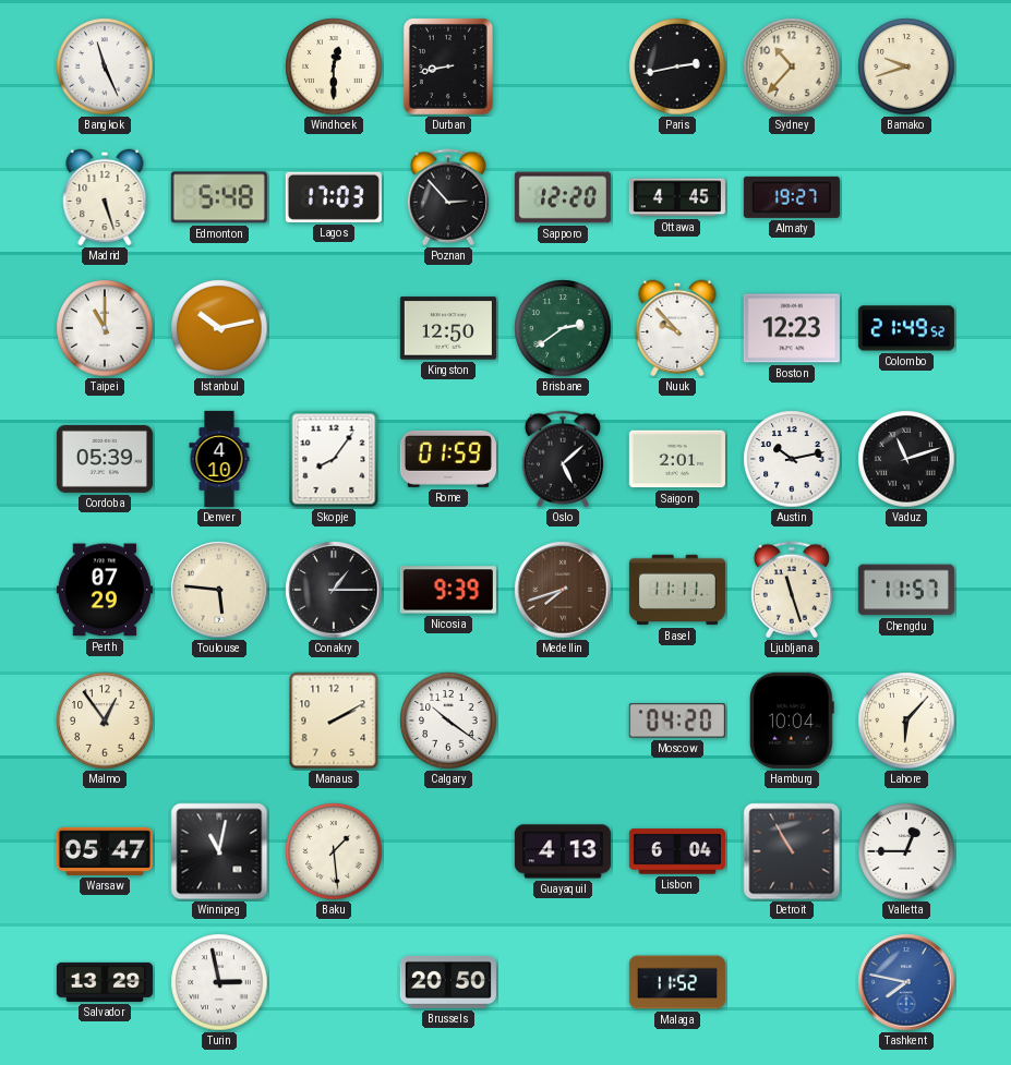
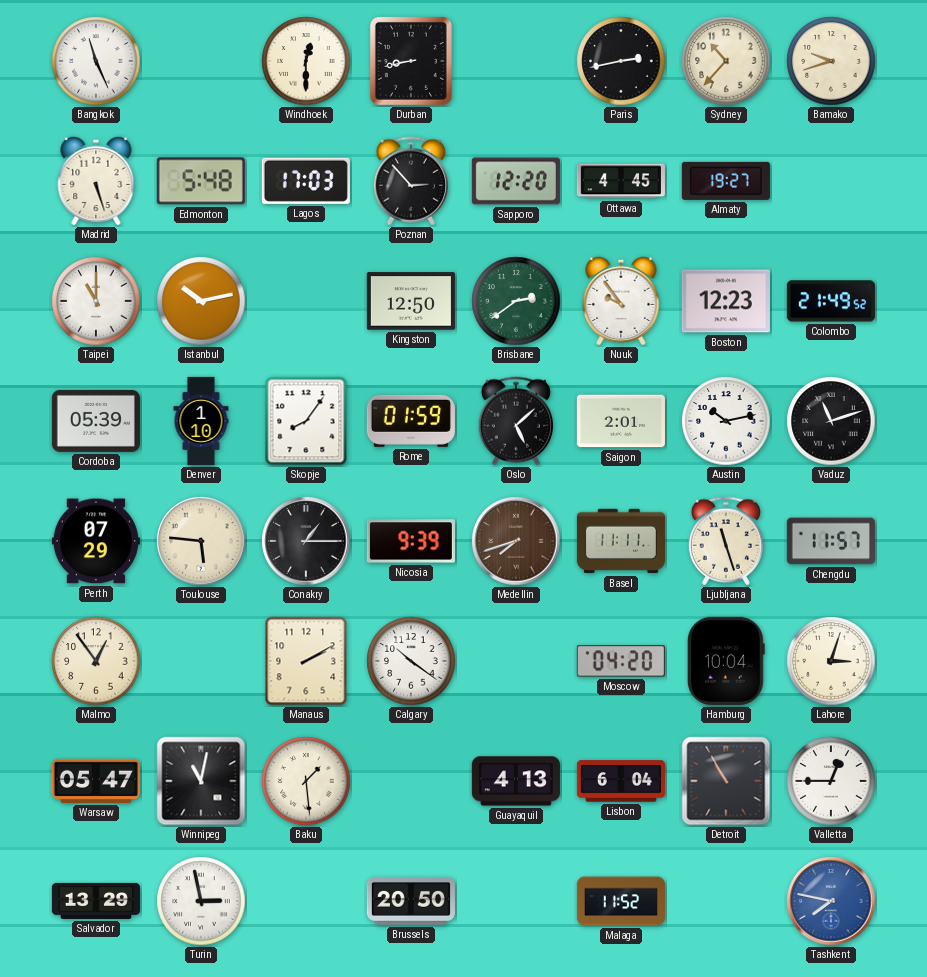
Nuuk: 9:53 -> 9:54
Denver: 4:10 -> 1:10
Lahore: 6:07 -> 3:03
